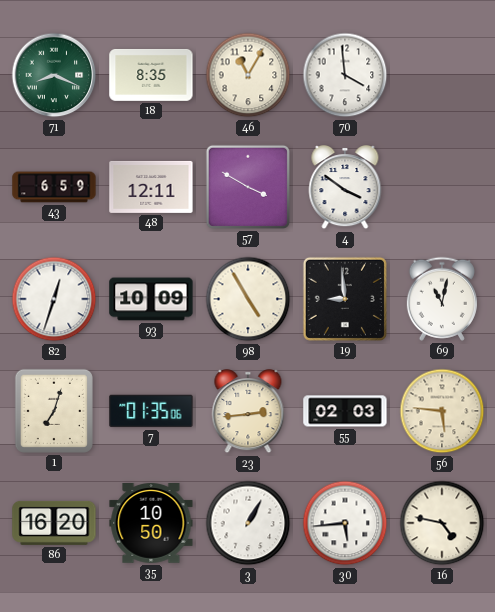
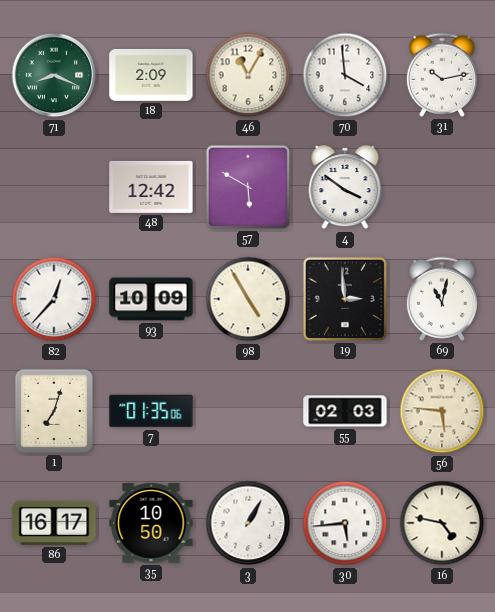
18: 8:35 -> 2:09
31: none -> 10:13
43: 6:59 -> none
48: 12:11 -> 12:42
57: 3:50 -> 5:50
82: 12:33 -> 12:37
19: 8:59 -> 2:59
23: 2:44 -> none
86: 16:20 -> 16:17
